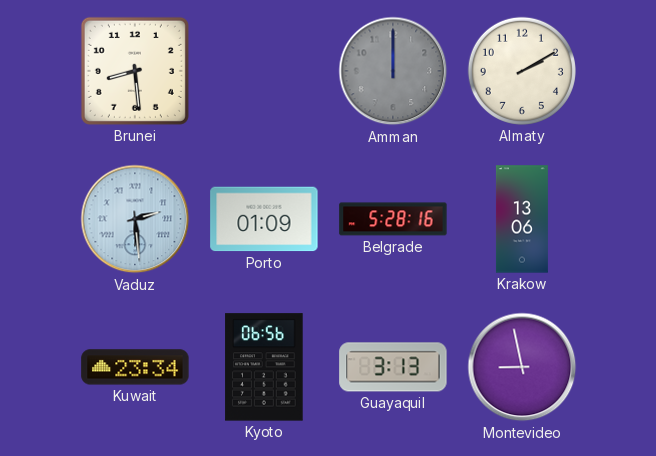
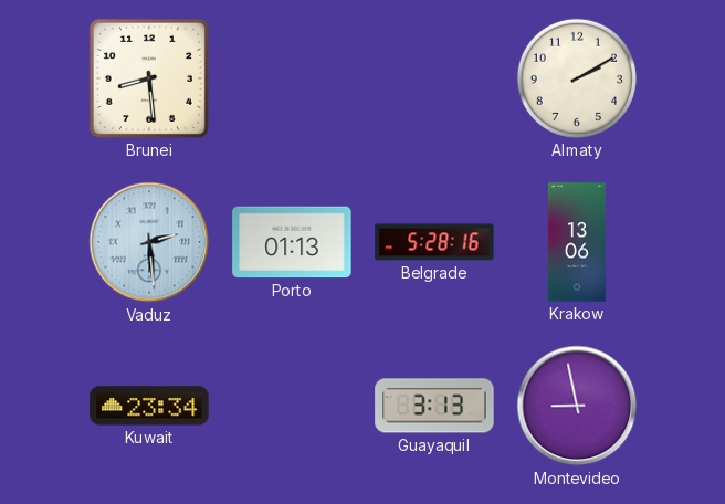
Amman: 12:00 -> none
Porto: 01:09 -> 01:13
Kyoto: 06:56 -> none
